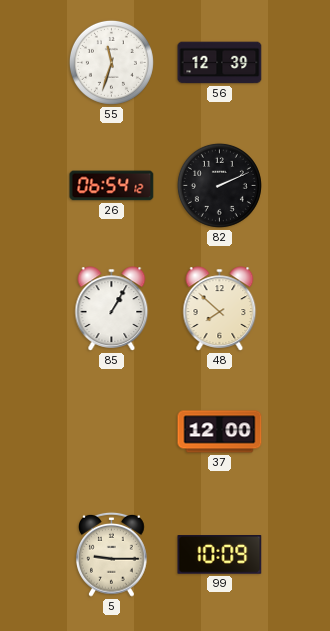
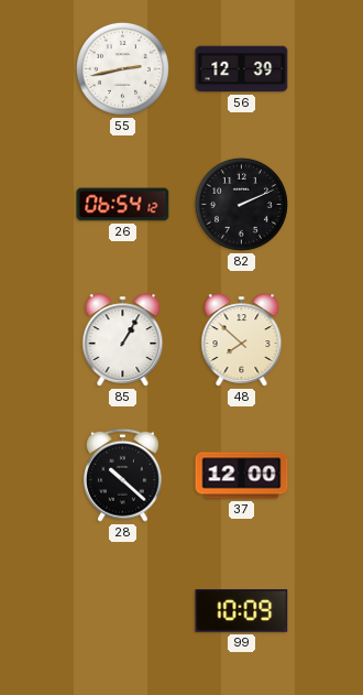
55: 11:33 -> 2:43
28: none -> 10:22
5: 9:15 -> none
